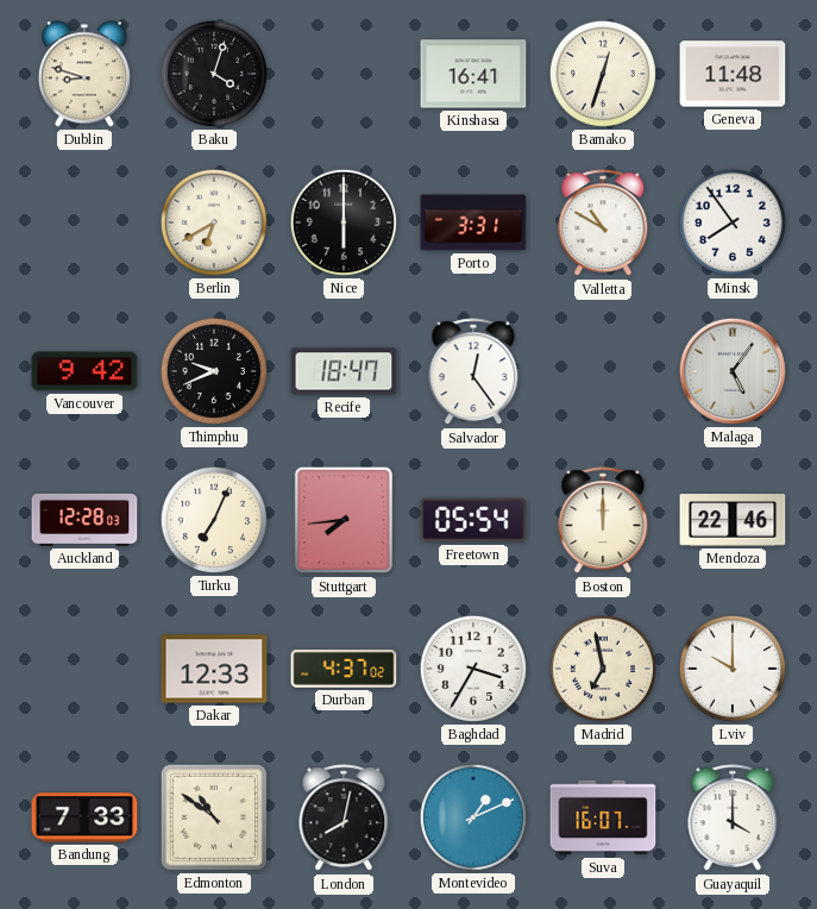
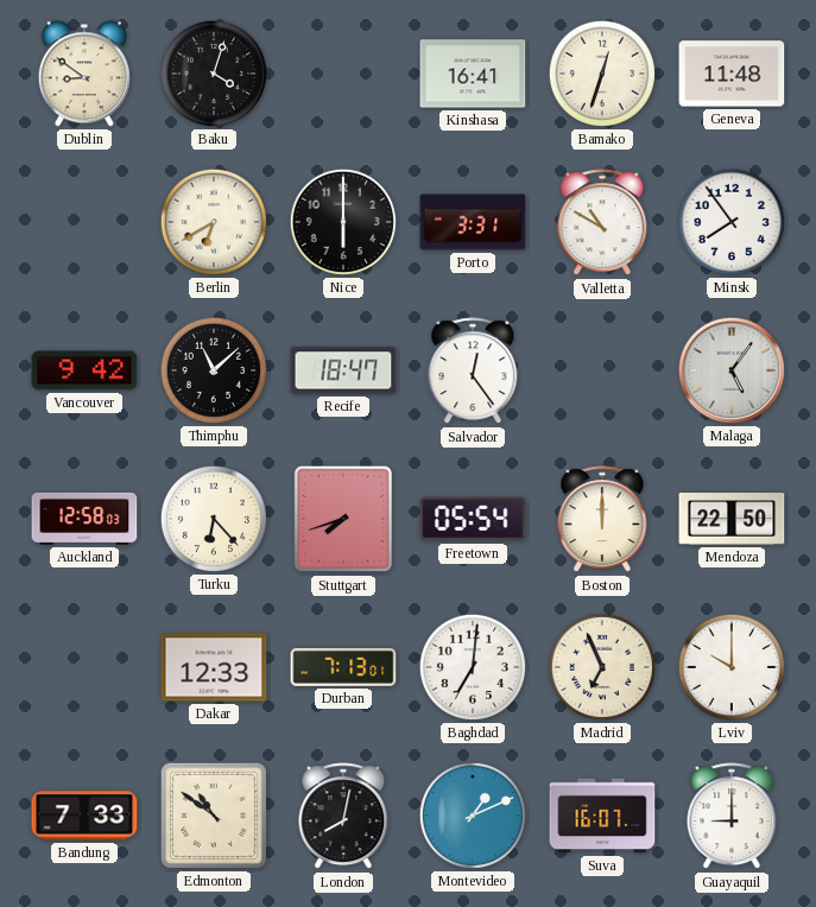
Dublin: 8:48 -> 8:51
Thimphu: 9:41 -> 11:08
Auckland: 12:28 -> 12:58
Turku: 7:04 -> 6:23
Stuttgart: 7:44 -> 7:42
Mendoza: 22:46 -> 22:50
Durban: 4:37 -> 7:13
Baghdad: 3:35 -> 7:01
Madrid: 6:58 -> 6:56
Guayaquil: 4:00 -> 9:00
